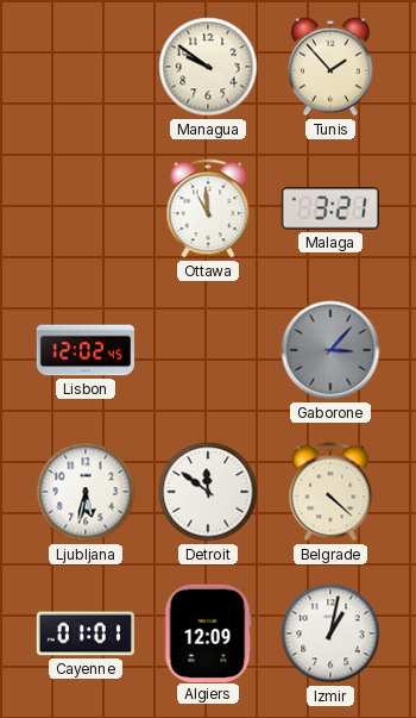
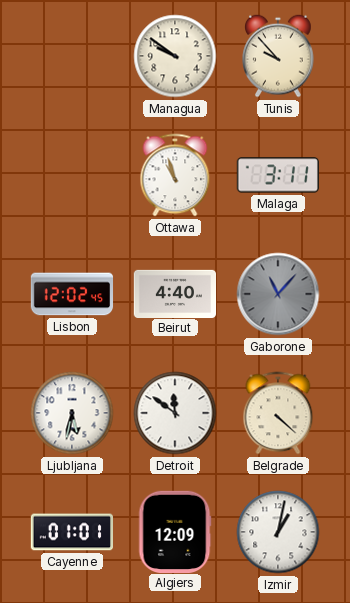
Tunis: 1:53 -> 9:53
Ottawa: 10:59 -> 10:57
Malaga: 3:21 -> 3:11
Beirut: none -> 4:40
Gaborone: 3:07 -> 11:07
